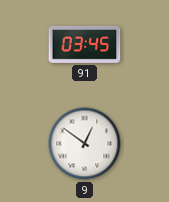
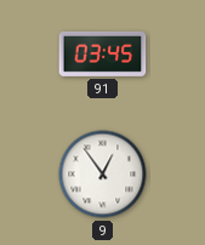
9: 12:51 -> 12:54
